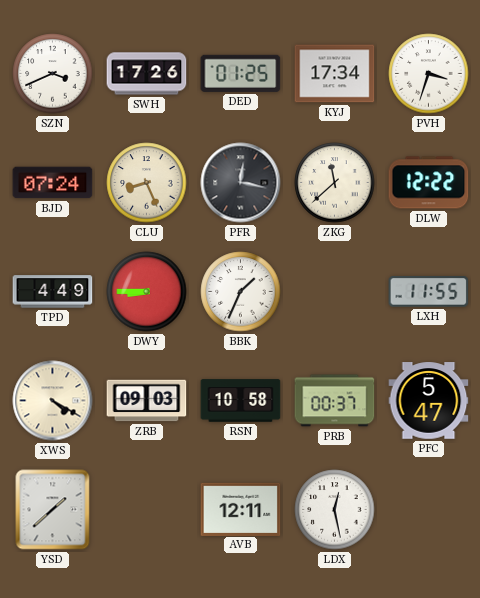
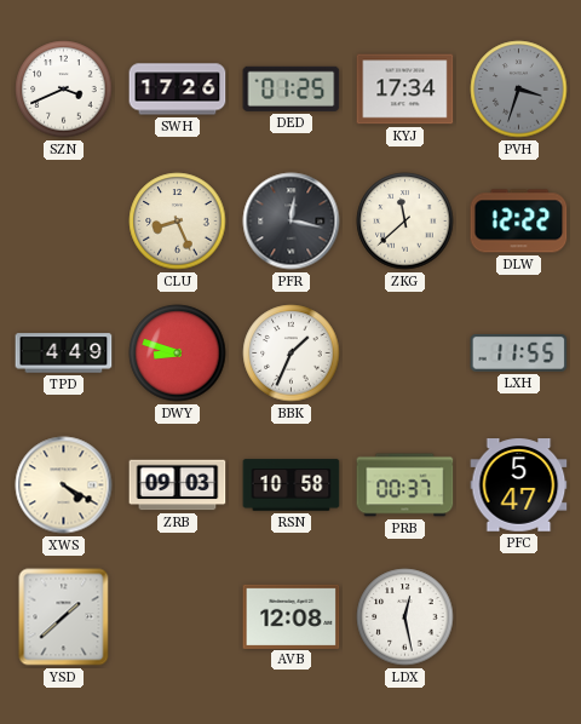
PVH dial: white -> grey
BJD: 07:24 -> none
DWY: 8:45 -> 8:48
AVB: 12:11 -> 12:08
